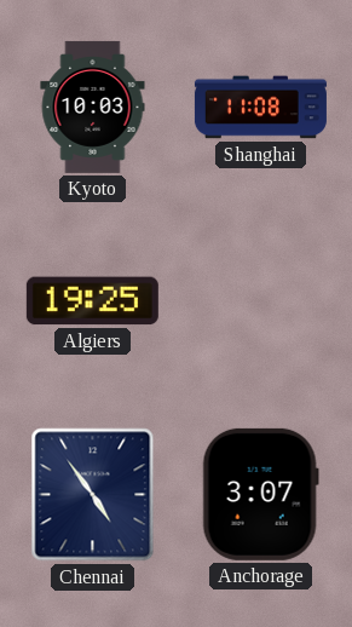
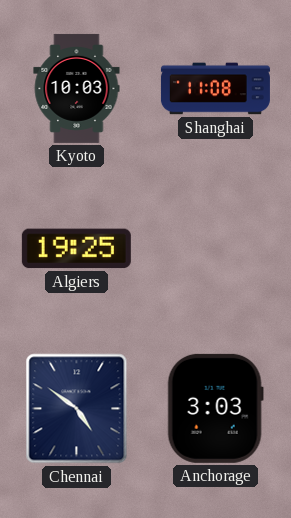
Chennai: 4:54 -> 4:51
Anchorage: 3:07 -> 3:03
